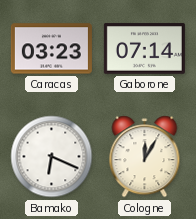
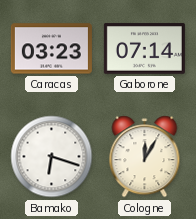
Bamako: 6:19 -> 6:18
